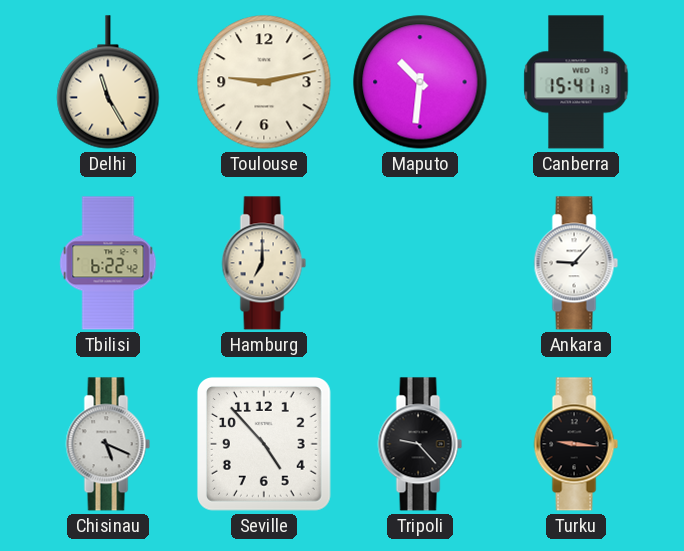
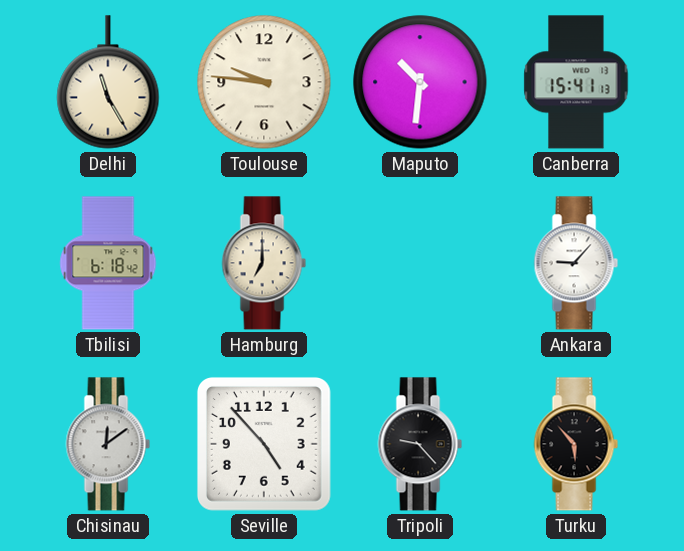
Toulouse: 9:13 -> 9:46
Tbilisi: 6:22 -> 6:18
Chisinau: 5:19 -> 12:09
Turku: 9:16 -> 5:53
